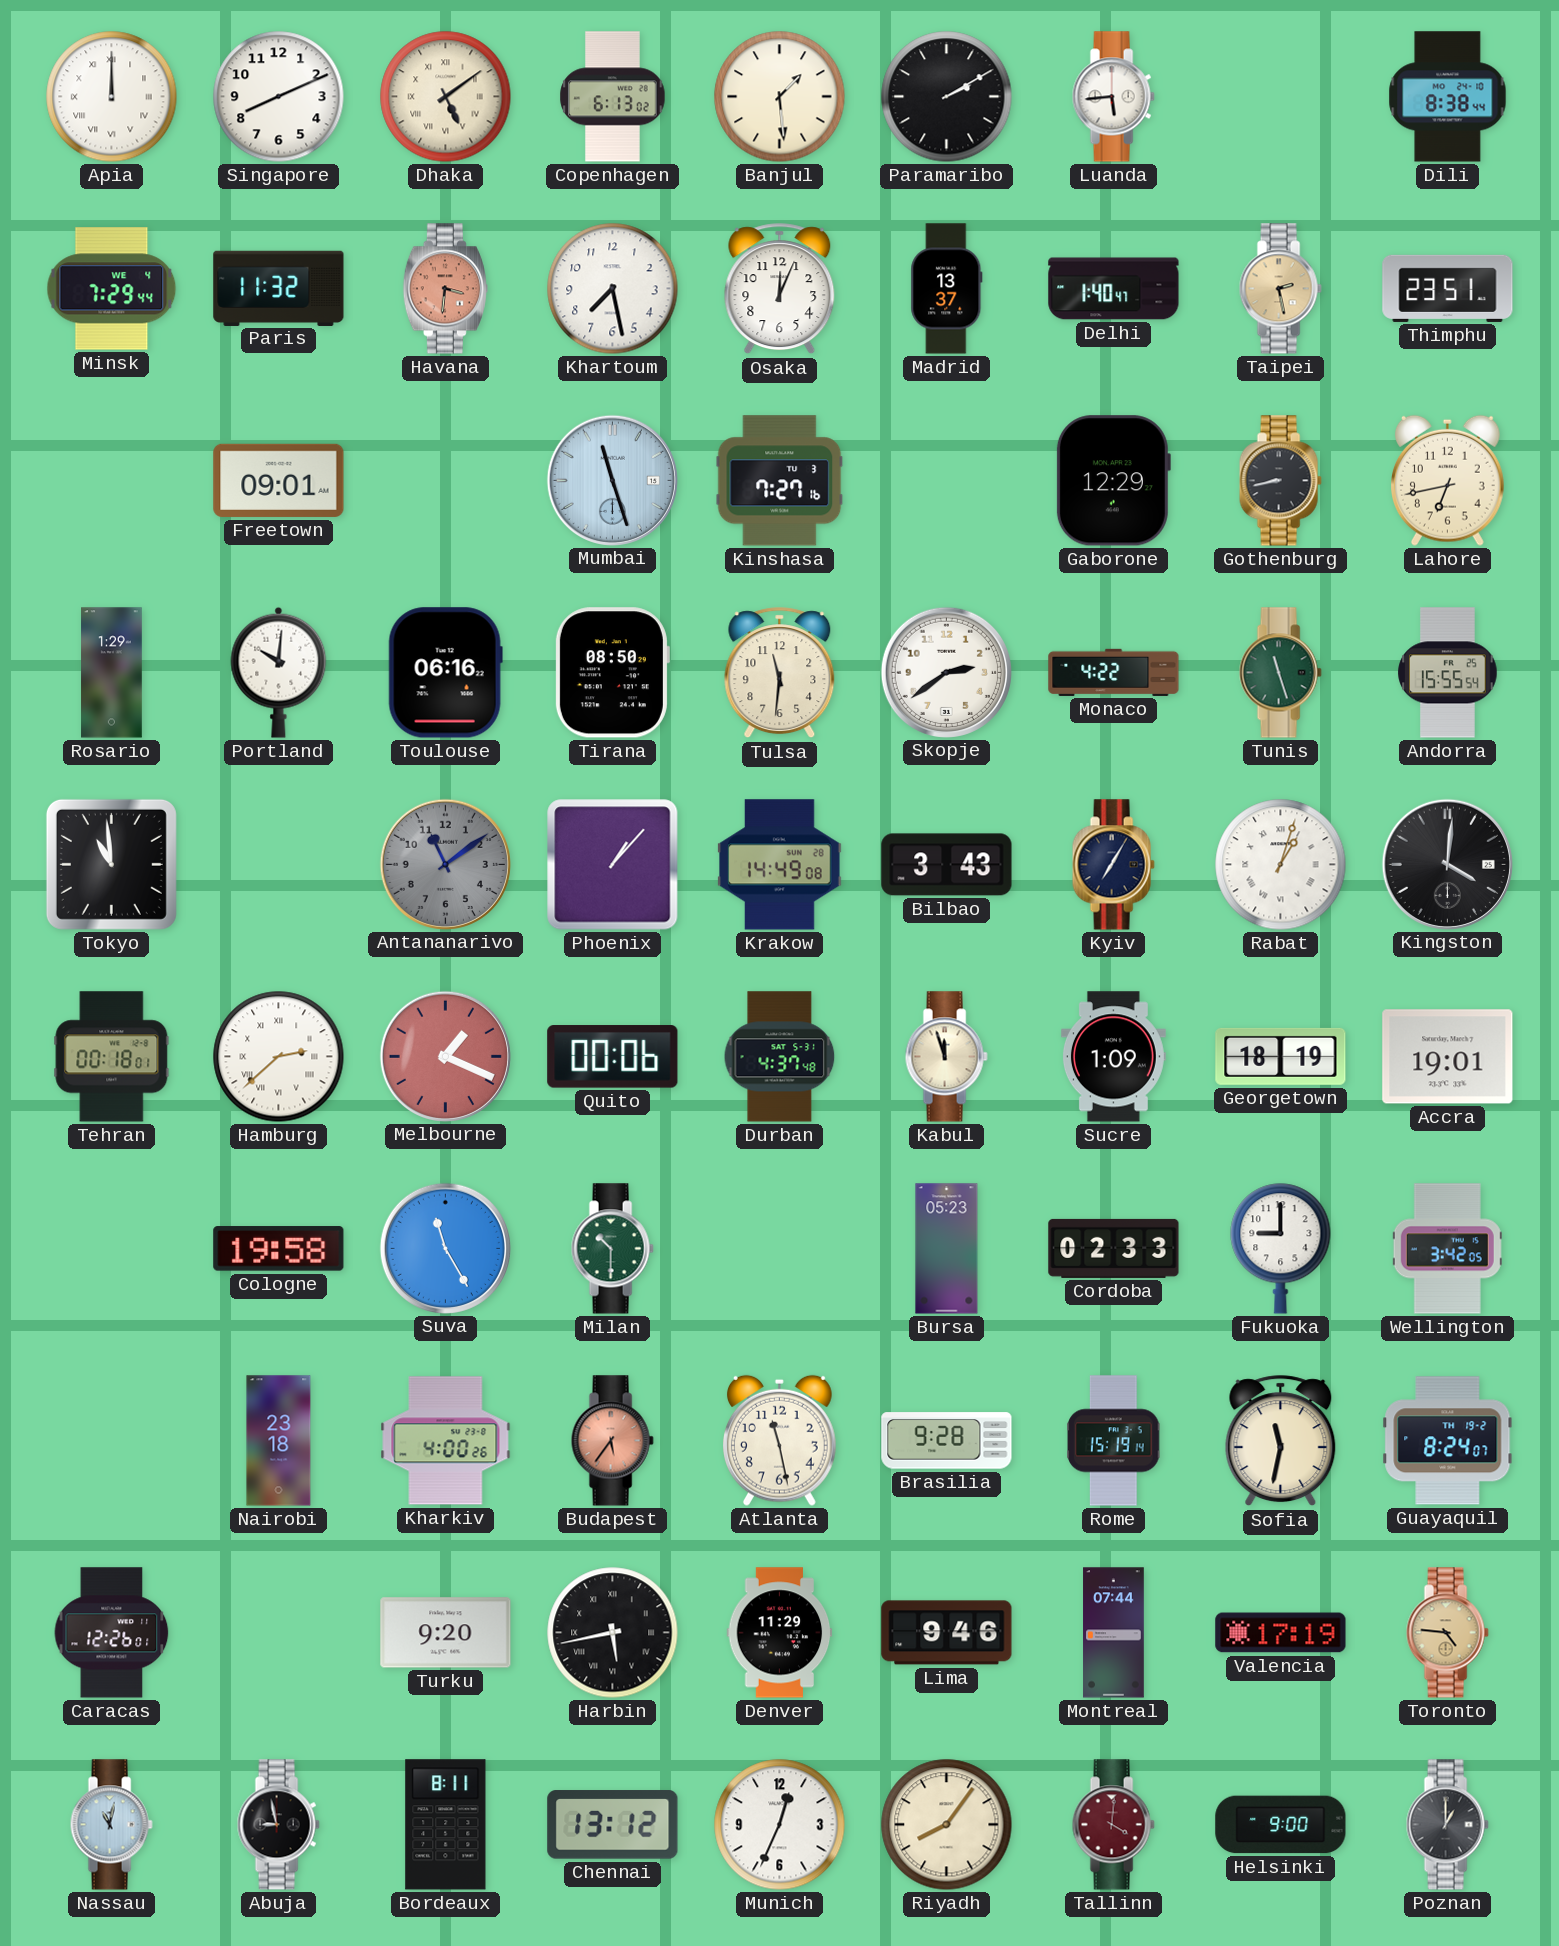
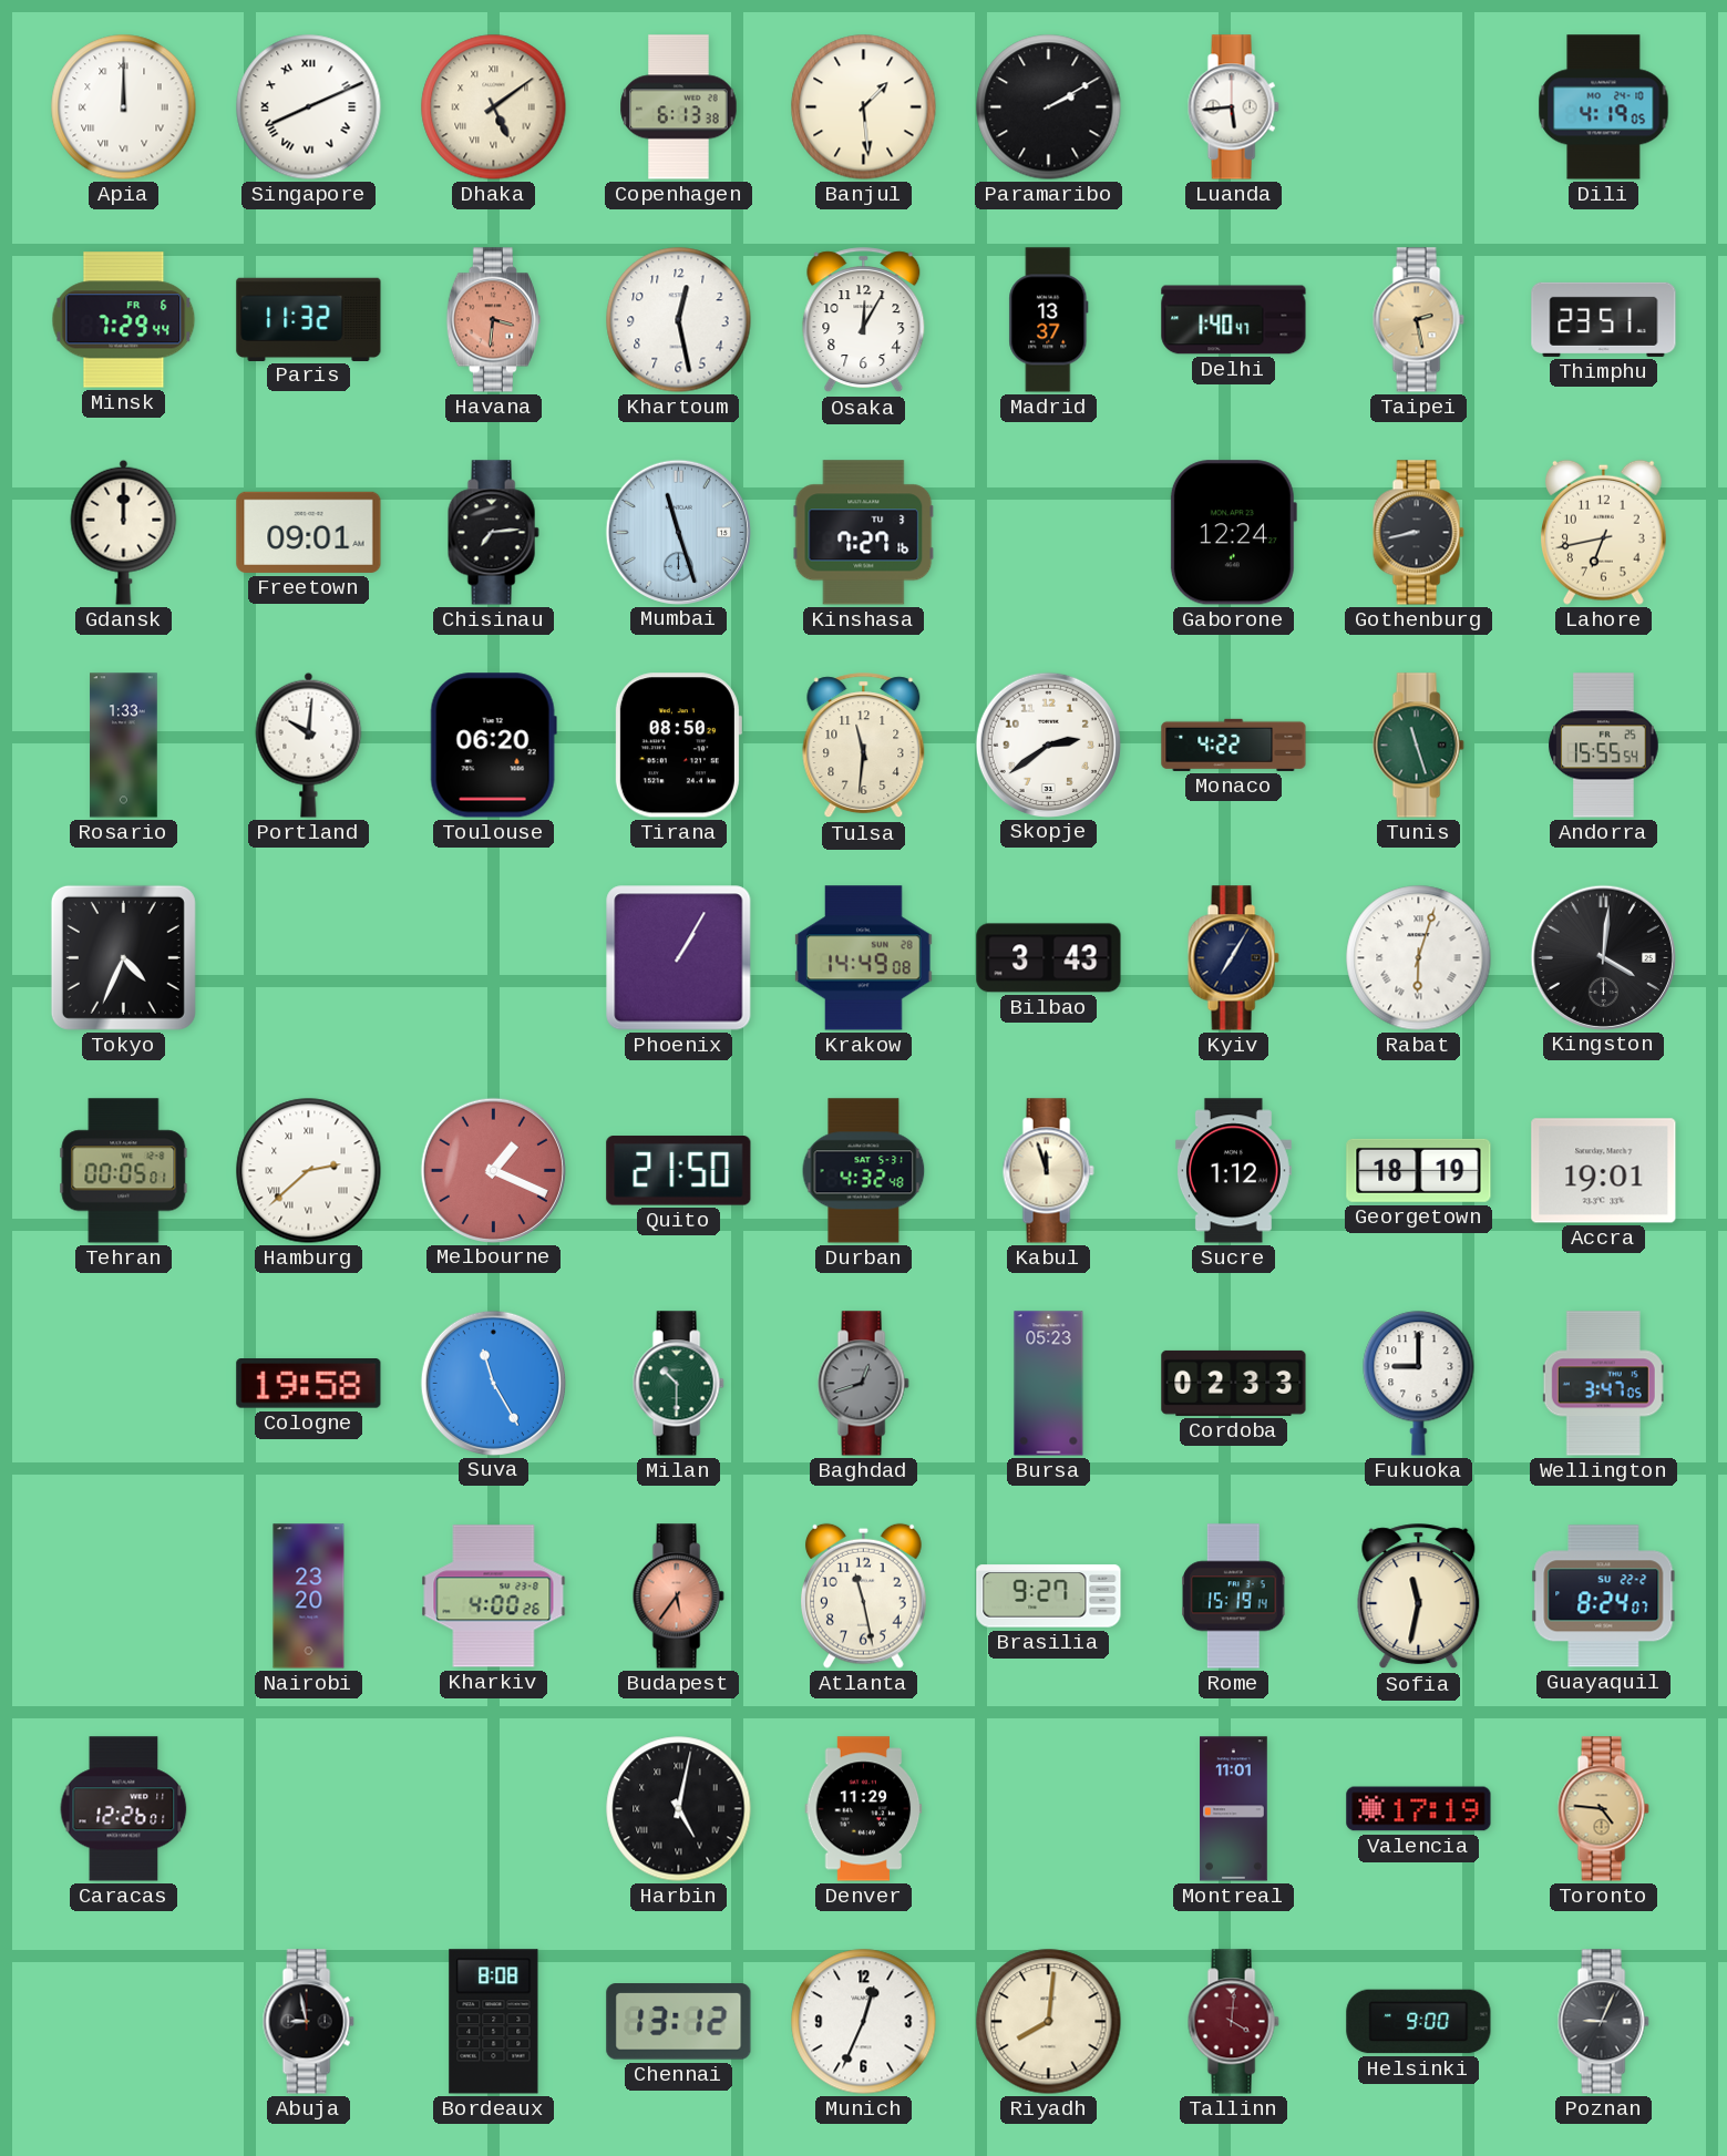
Singapore numerals: Arabic -> Roman
Copenhagen: 6:13:02 -> 6:13:38
Dili: 8:38 -> 4:19
Minsk date: WE 4 -> FR 6
Khartoum: 7:28 -> 12:28
Osaka: 12:04 -> 12:05
Gdansk: none -> 12:00
Chisinau: none -> 7:14
Gaborone: 12:29 -> 12:24
Rosario: 1:29 -> 1:33
Toulouse: 06:16 -> 06:20
Tokyo: 10:59 -> 4:34
Antananarivo: 11:09 -> none
Phoenix: 1:07 -> 1:05
Rabat: 1:03 -> 6:03
Tehran: 00:18 -> 00:05
Quito: 00:06 -> 21:50
Durban: 4:37 -> 4:32
Sucre: 1:09 -> 1:12
Baghdad: none -> 12:42
Wellington: 3:42 -> 3:47
Nairobi: 23:18 -> 23:20
Brasilia: 9:28 -> 9:27
Guayaquil date: TH 19-2 -> SU 22-2
Turku: 9:20 -> none
Harbin: 5:43 -> 5:02
Lima: 9:46 -> none
Montreal: 07:44 -> 11:01
Nassau: 11:02 -> none
Bordeaux: 8:11 -> 8:08
Riyadh: 8:06 -> 8:01
Poznan: 1:00 -> 9:04
